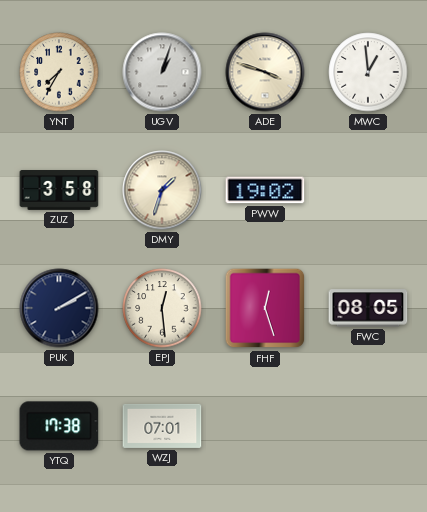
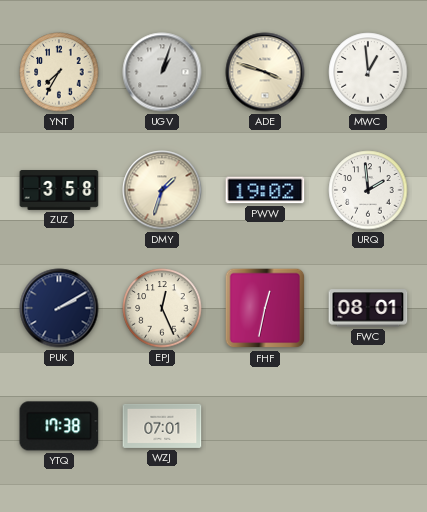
URQ: none -> 1:59
EPJ: 12:29 -> 12:26
FHF: 12:27 -> 12:32
FWC: 08:05 -> 08:01
